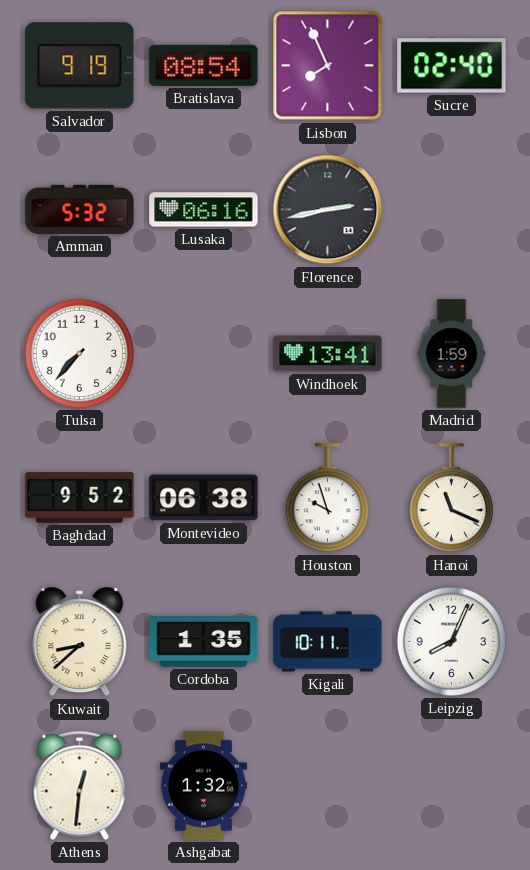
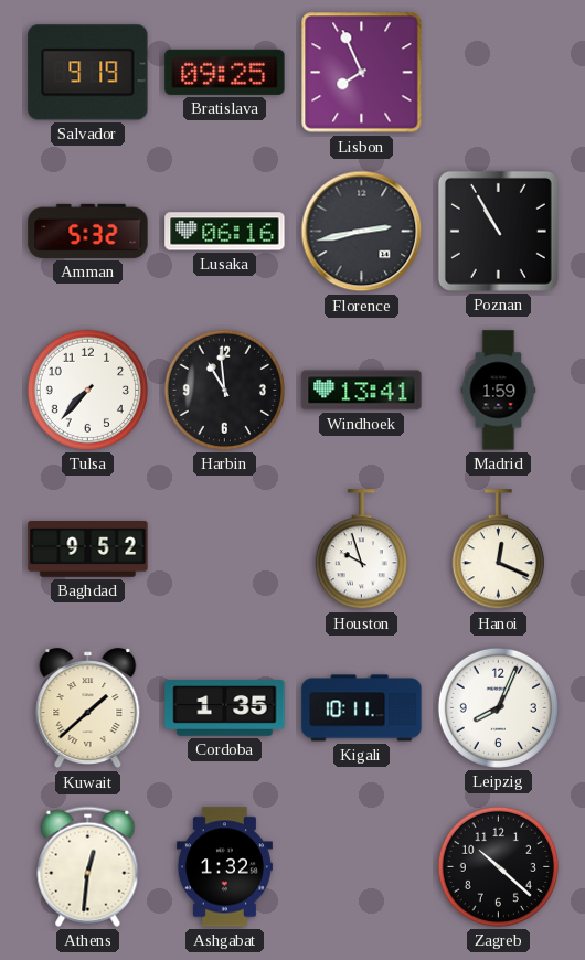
Bratislava: 08:54 -> 09:25
Sucre: 02:40 -> none
Poznan: none -> 10:55
Harbin: none -> 10:59
Montevideo: 06:38 -> none
Hanoi: 11:19 -> 12:19
Kuwait: 8:38 -> 1:38
Zagreb: none -> 10:22
